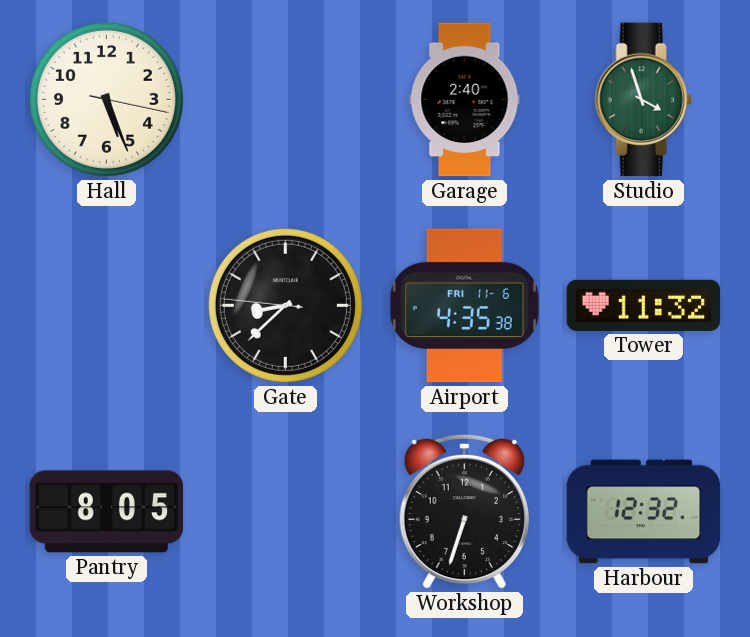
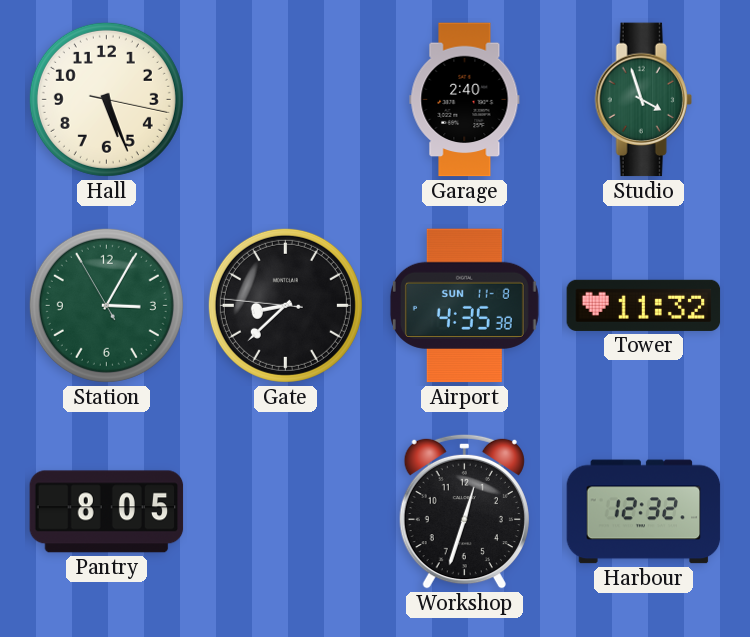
Station: none -> 3:04
Airport date: FRI 11-6 -> SUN 11-8
Workshop: 6:33 -> 12:33
